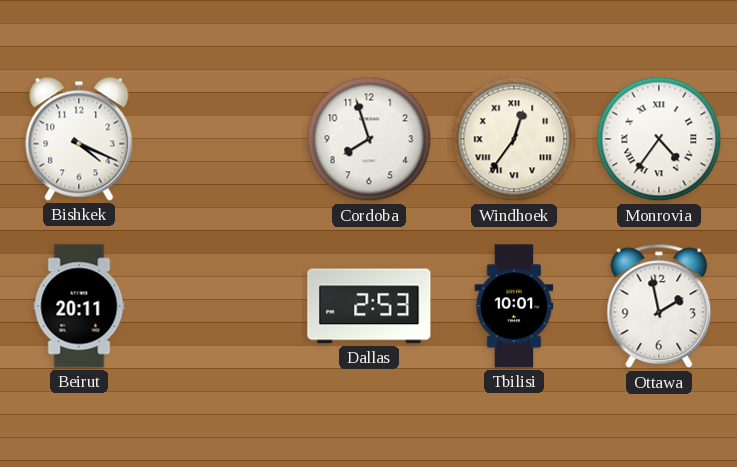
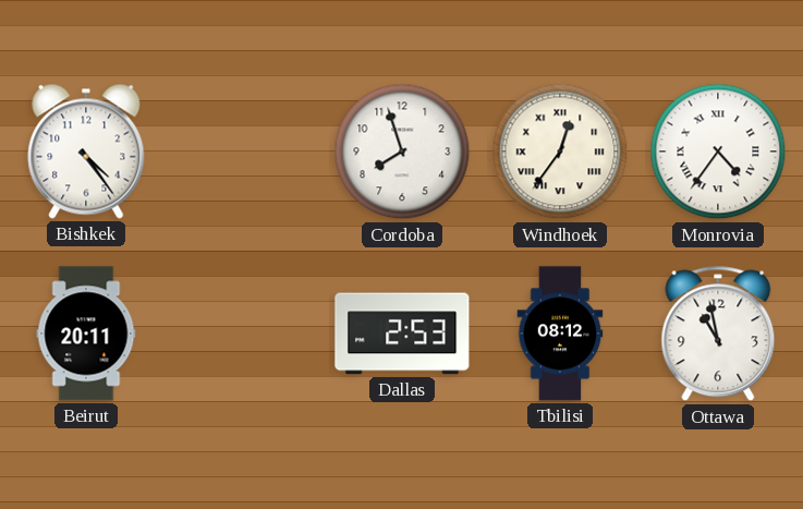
Bishkek: 4:19 -> 4:24
Tbilisi: 10:01 -> 08:12
Ottawa: 1:58 -> 10:58
